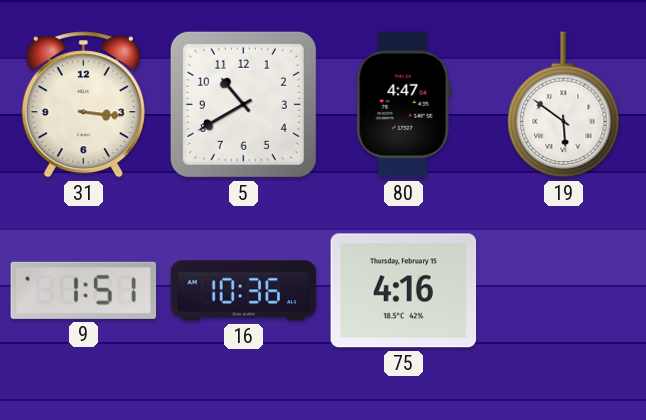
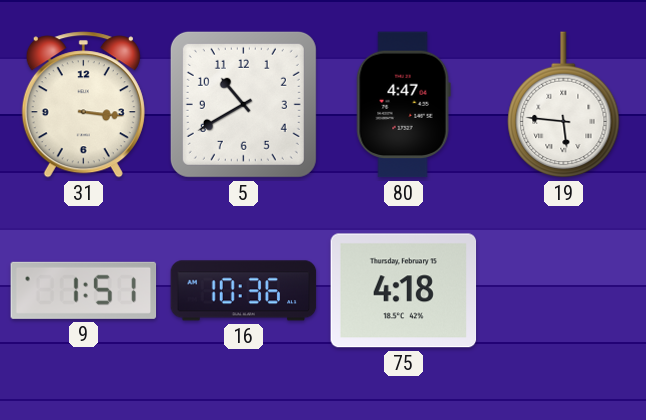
19: 5:51 -> 5:46
75: 4:16 -> 4:18
